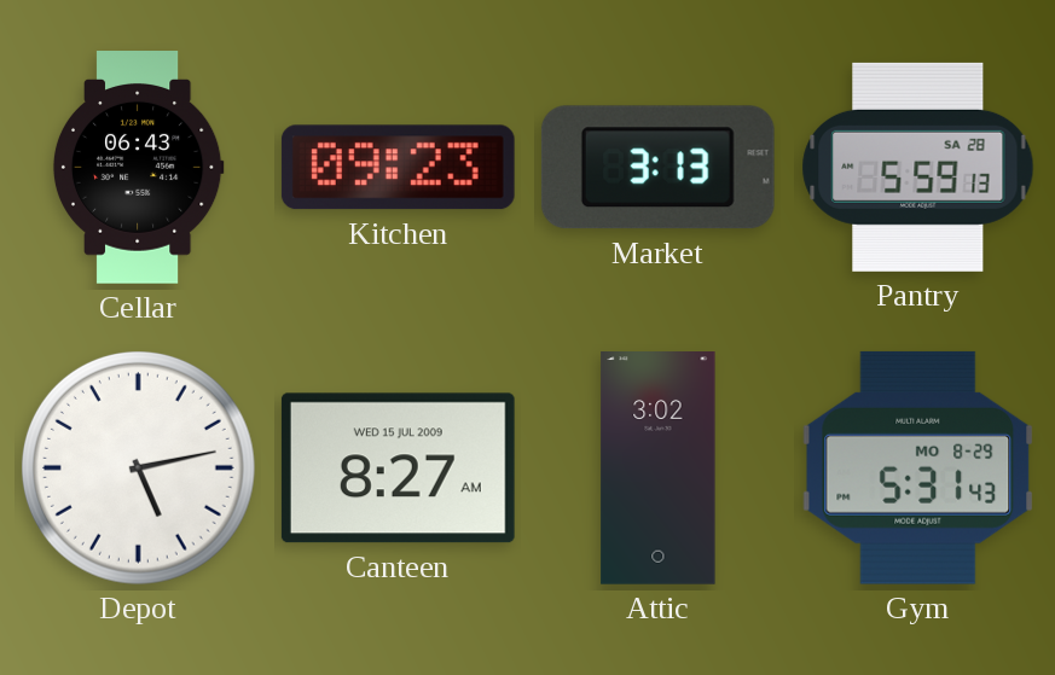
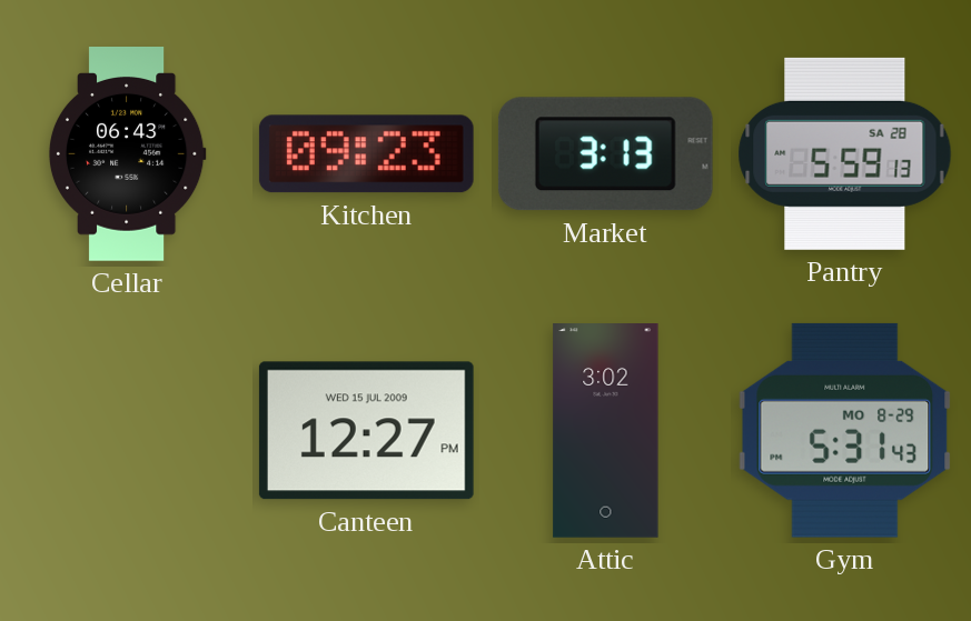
Depot: 5:13 -> none
Canteen: 8:27 -> 12:27
